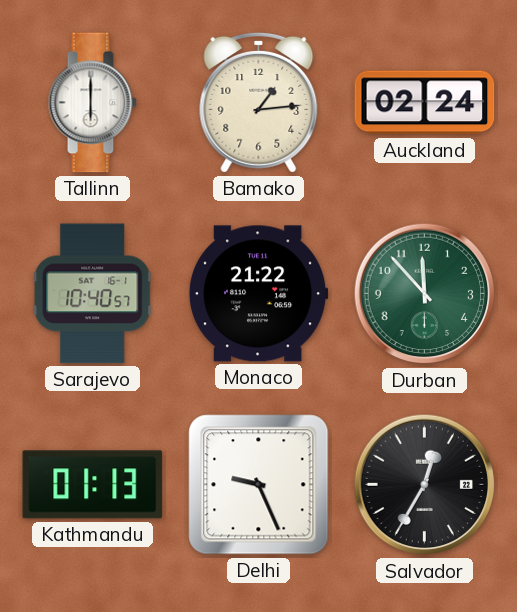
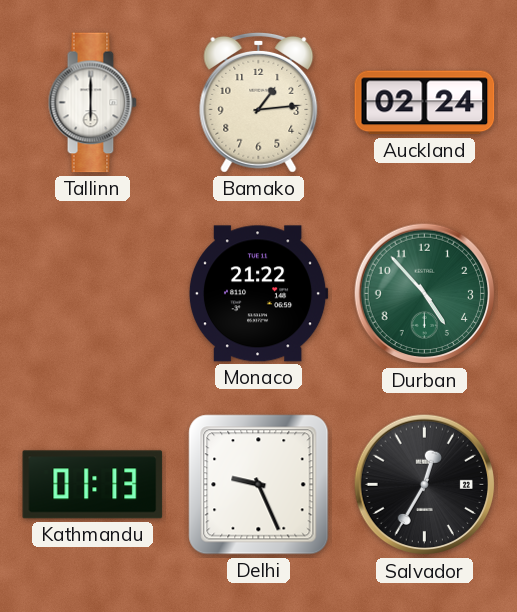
Sarajevo: 10:40 -> none
Durban: 11:53 -> 4:53
